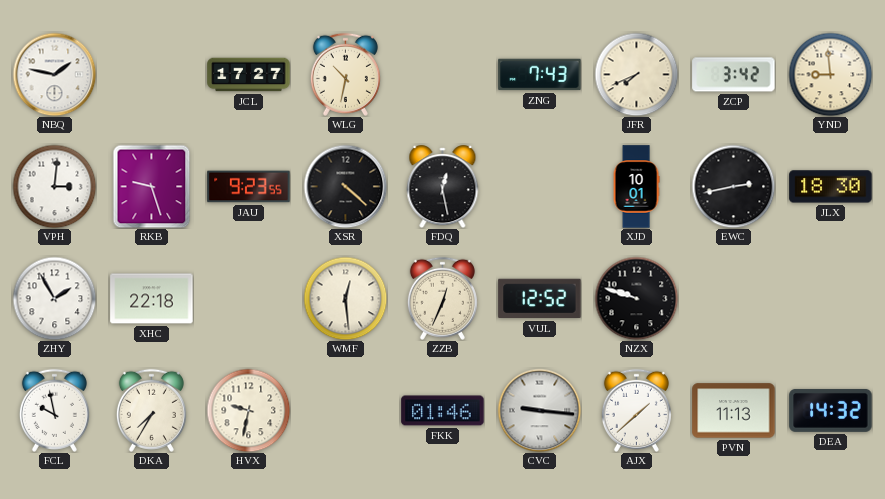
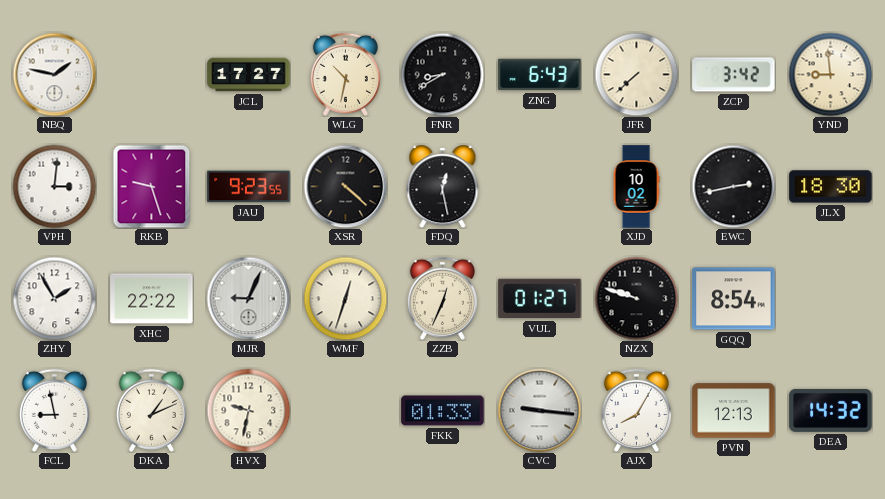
FNR: none -> 8:40
ZNG: 7:43 -> 6:43
JFR: 7:41 -> 7:38
XJD: 10:01 -> 10:02
XHC: 22:18 -> 22:22
MJR: none -> 9:04
WMF: 12:29 -> 12:33
VUL: 12:52 -> 01:27
GQQ: none -> 8:54
FCL: 9:58 -> 8:58
DKA: 7:35 -> 1:11
FKK: 01:46 -> 01:33
AJX: 1:38 -> 8:05
PVN: 11:13 -> 12:13
